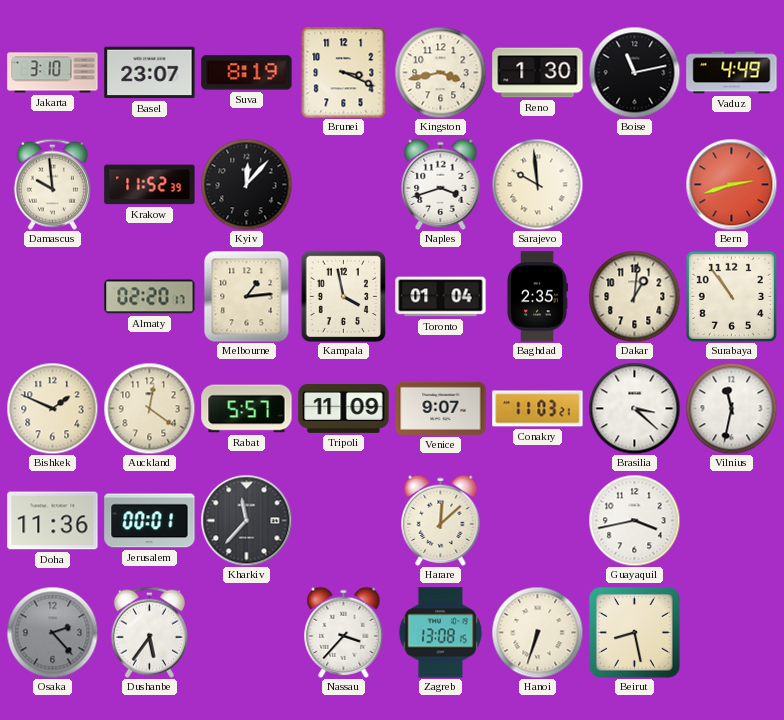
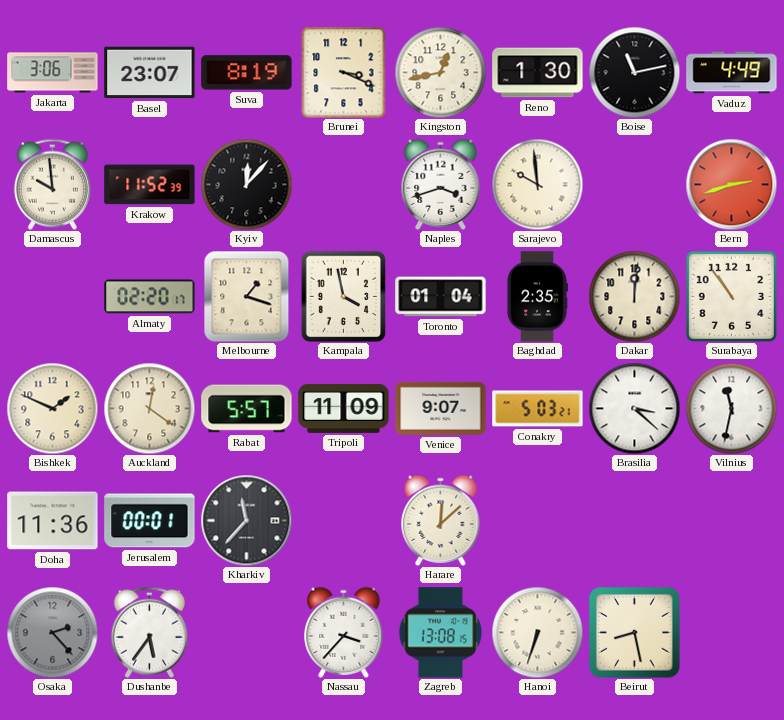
Jakarta: 3:10 -> 3:06
Kingston: 3:43 -> 12:43
Melbourne: 1:14 -> 1:18
Dakar: 1:01 -> 12:01
Conakry: 11:03 -> 5:03
Guayaquil: 3:43 -> none
